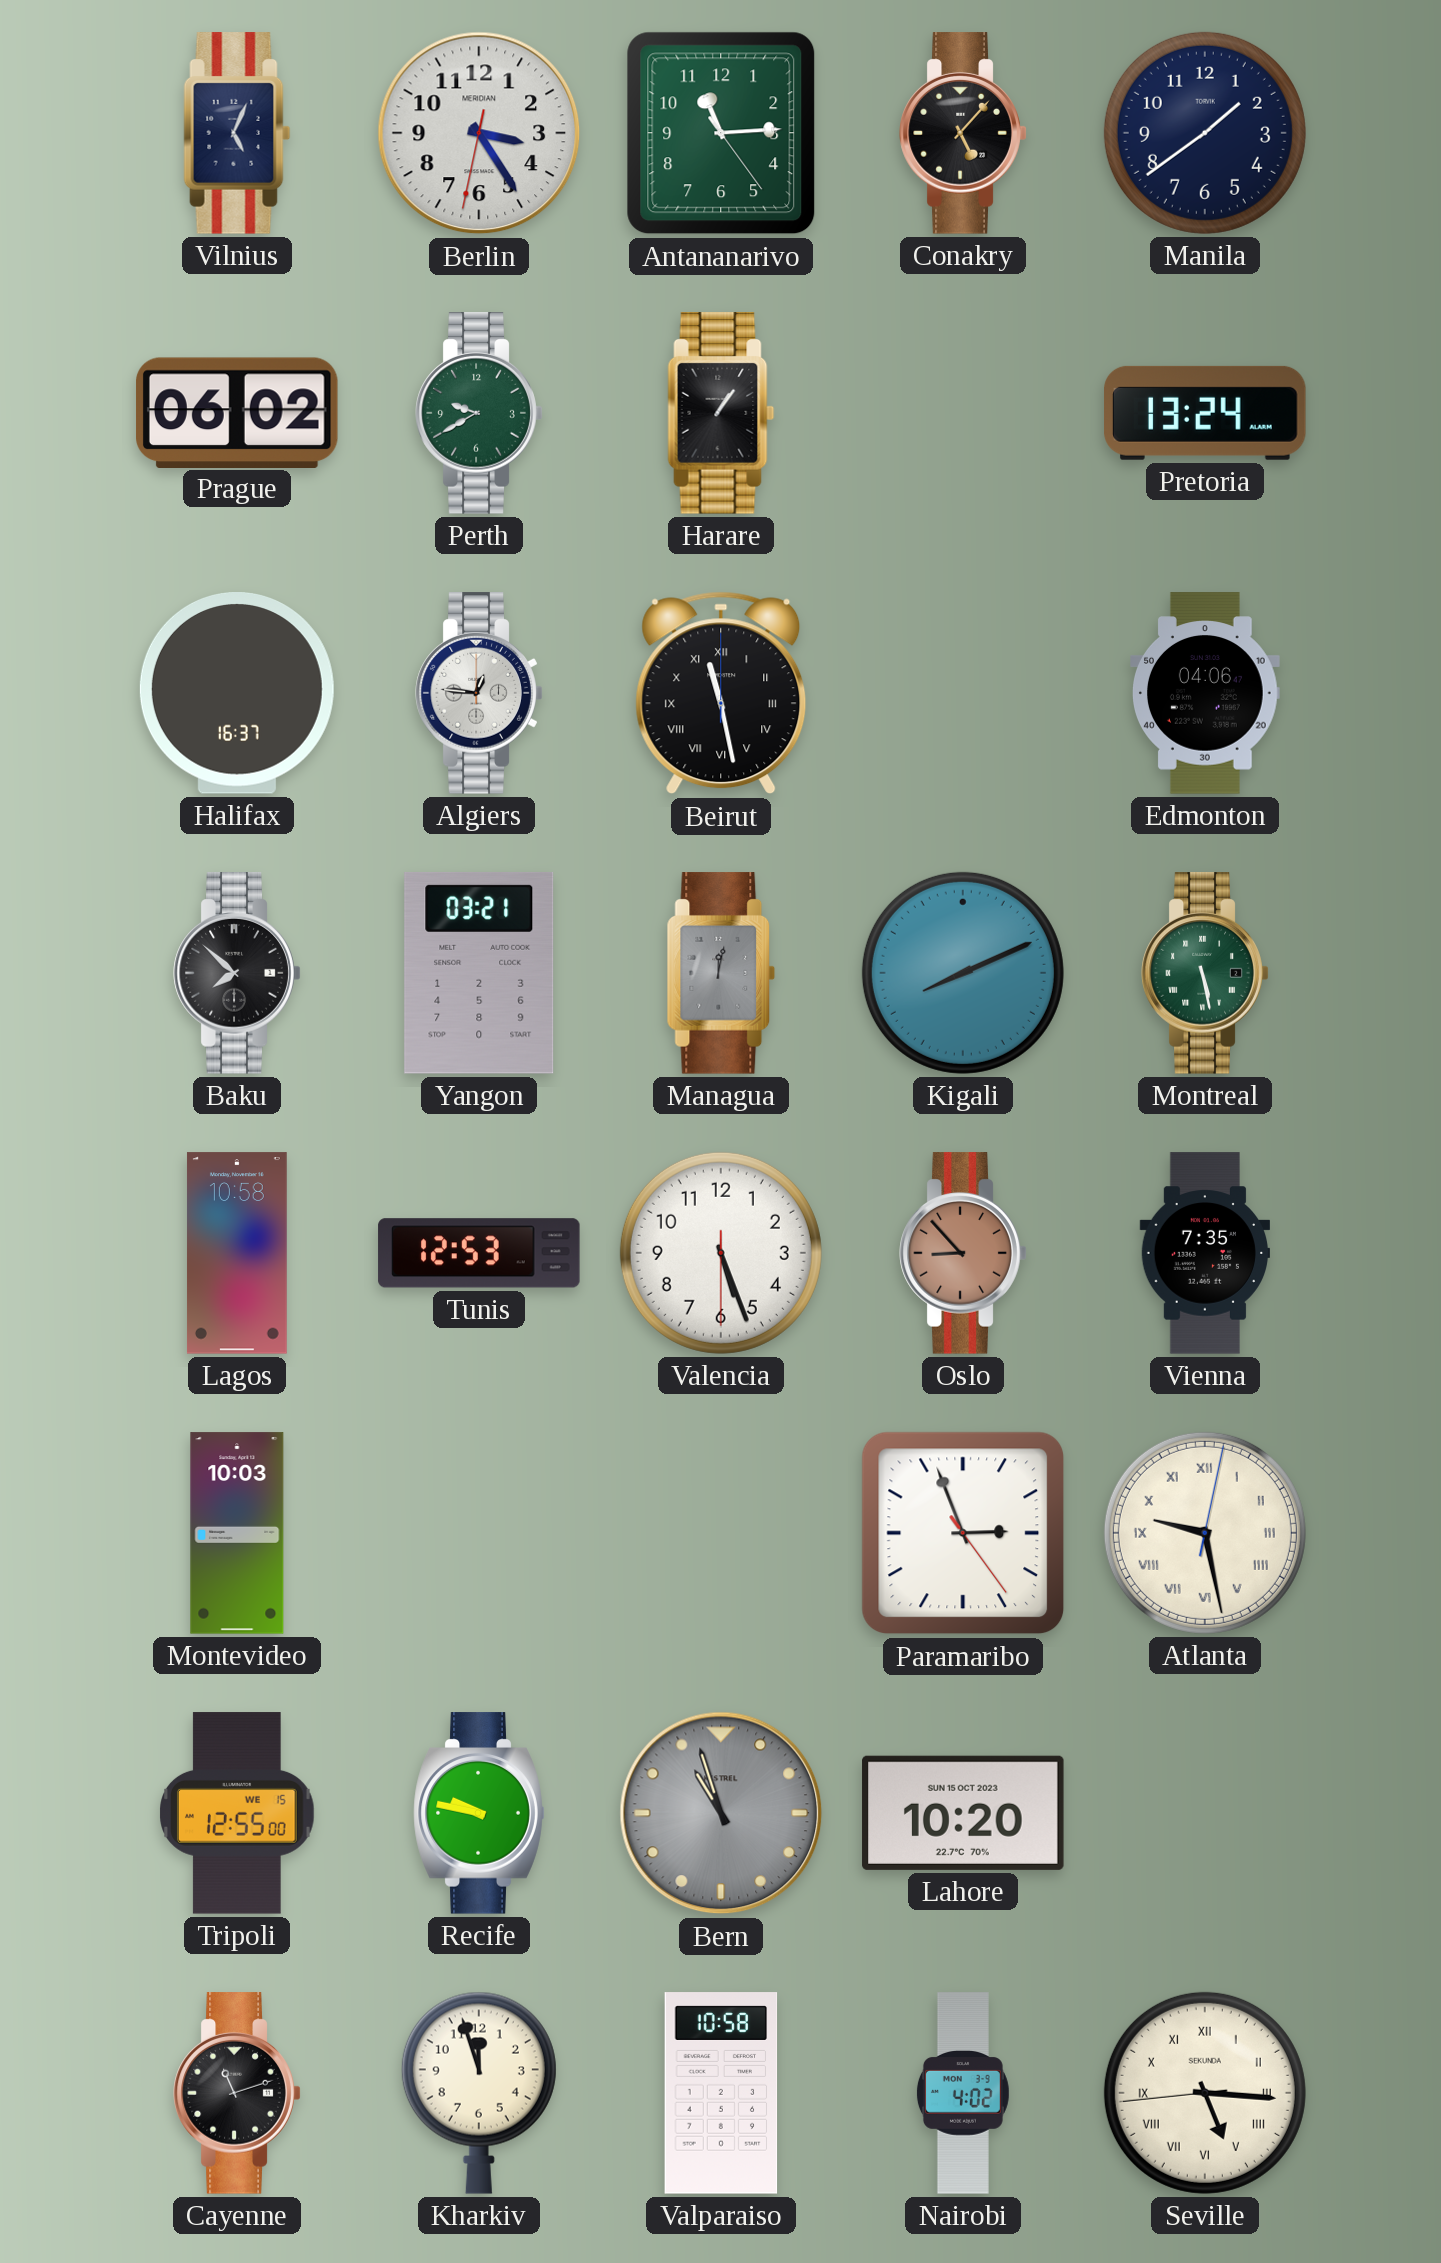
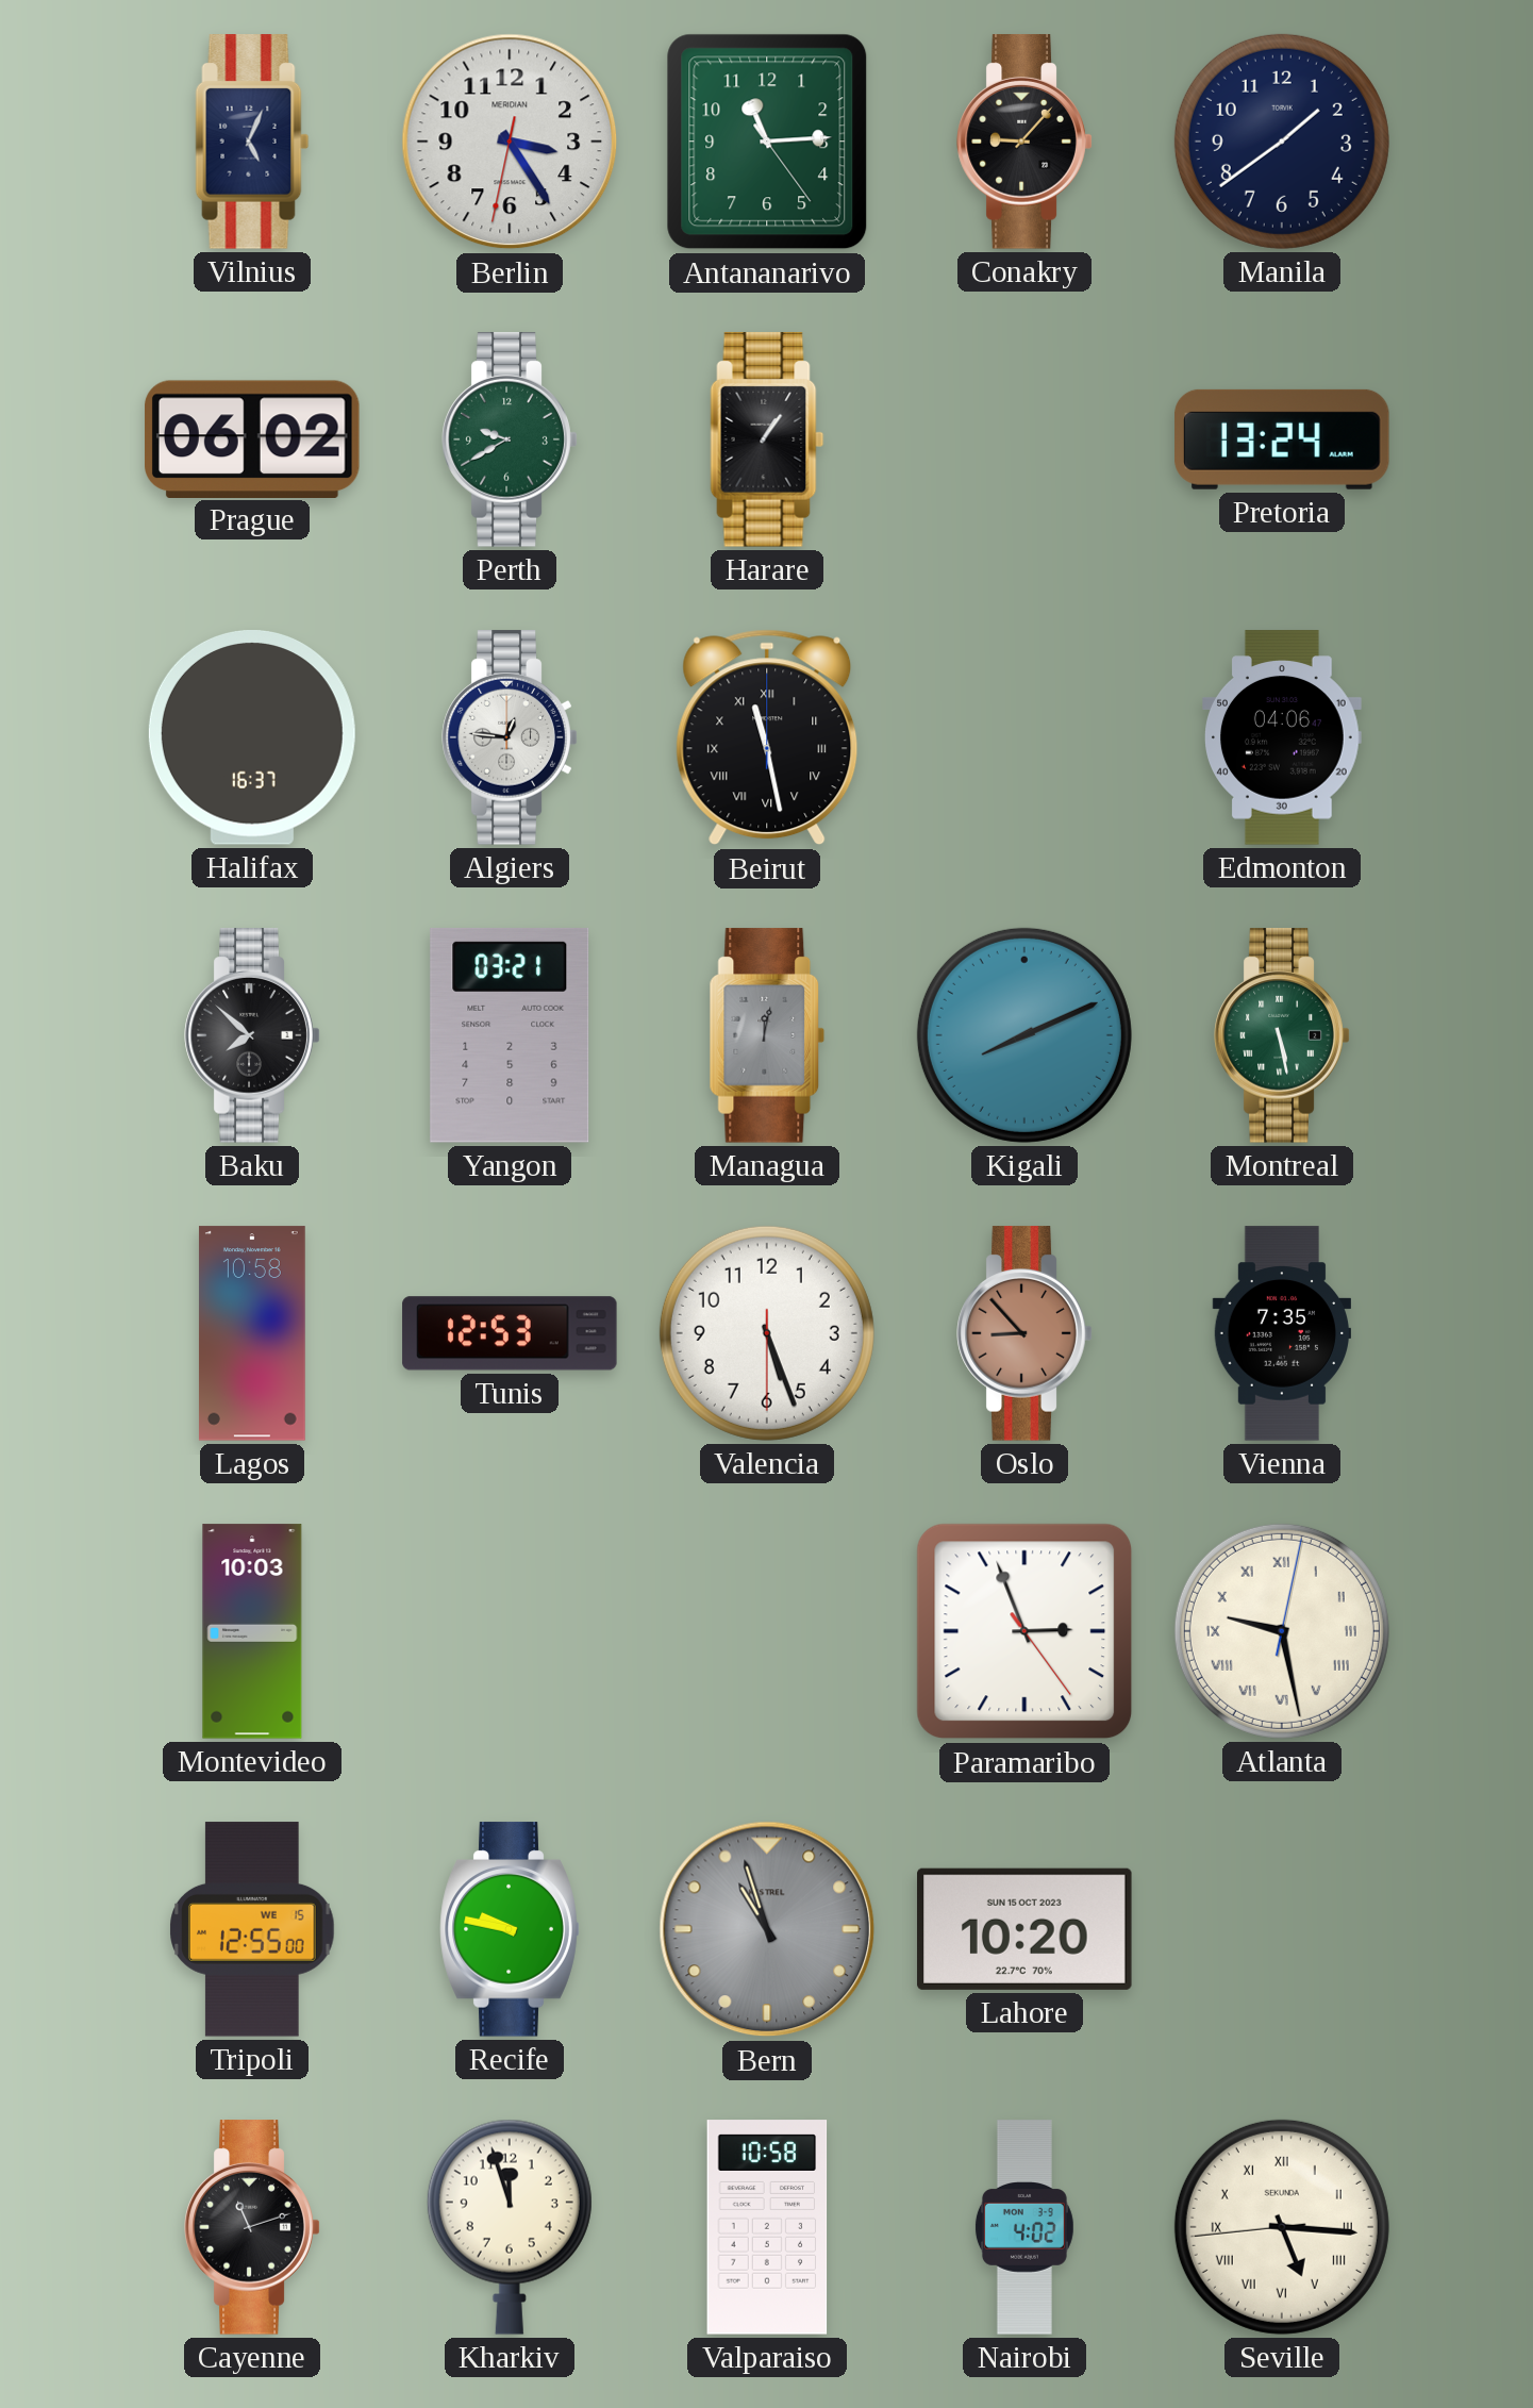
Conakry: 5:07 -> 9:07
